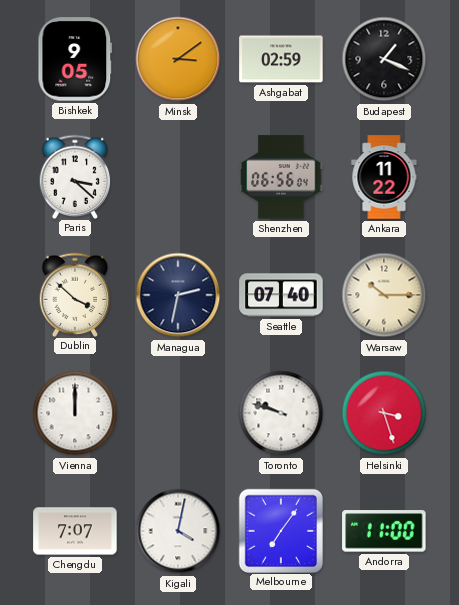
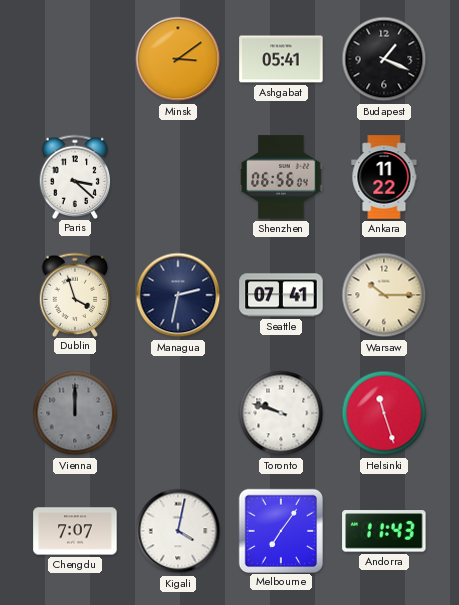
Bishkek: 9:05 -> none
Ashgabat: 02:59 -> 05:41
Dublin: 3:52 -> 3:57
Seattle: 07:40 -> 07:41
Vienna dial: white -> grey
Helsinki: 3:27 -> 11:27
Andorra: 11:00 -> 11:43
